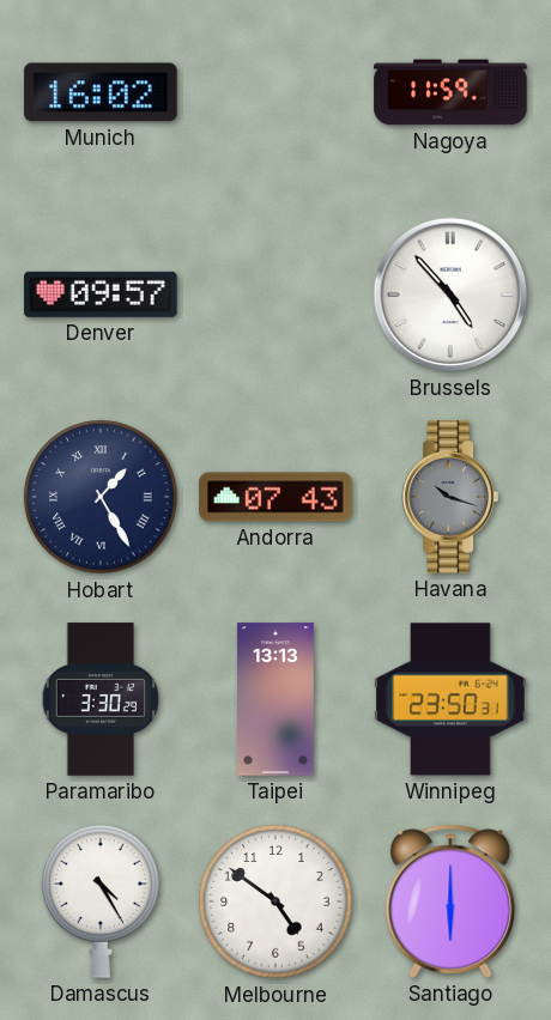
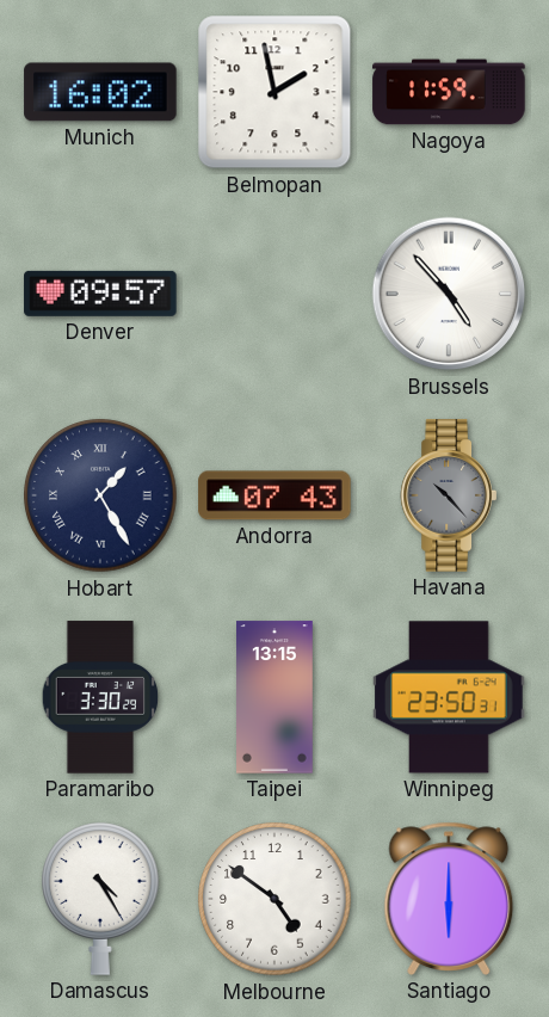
Belmopan: none -> 1:58
Havana: 10:18 -> 10:23
Taipei: 13:13 -> 13:15
